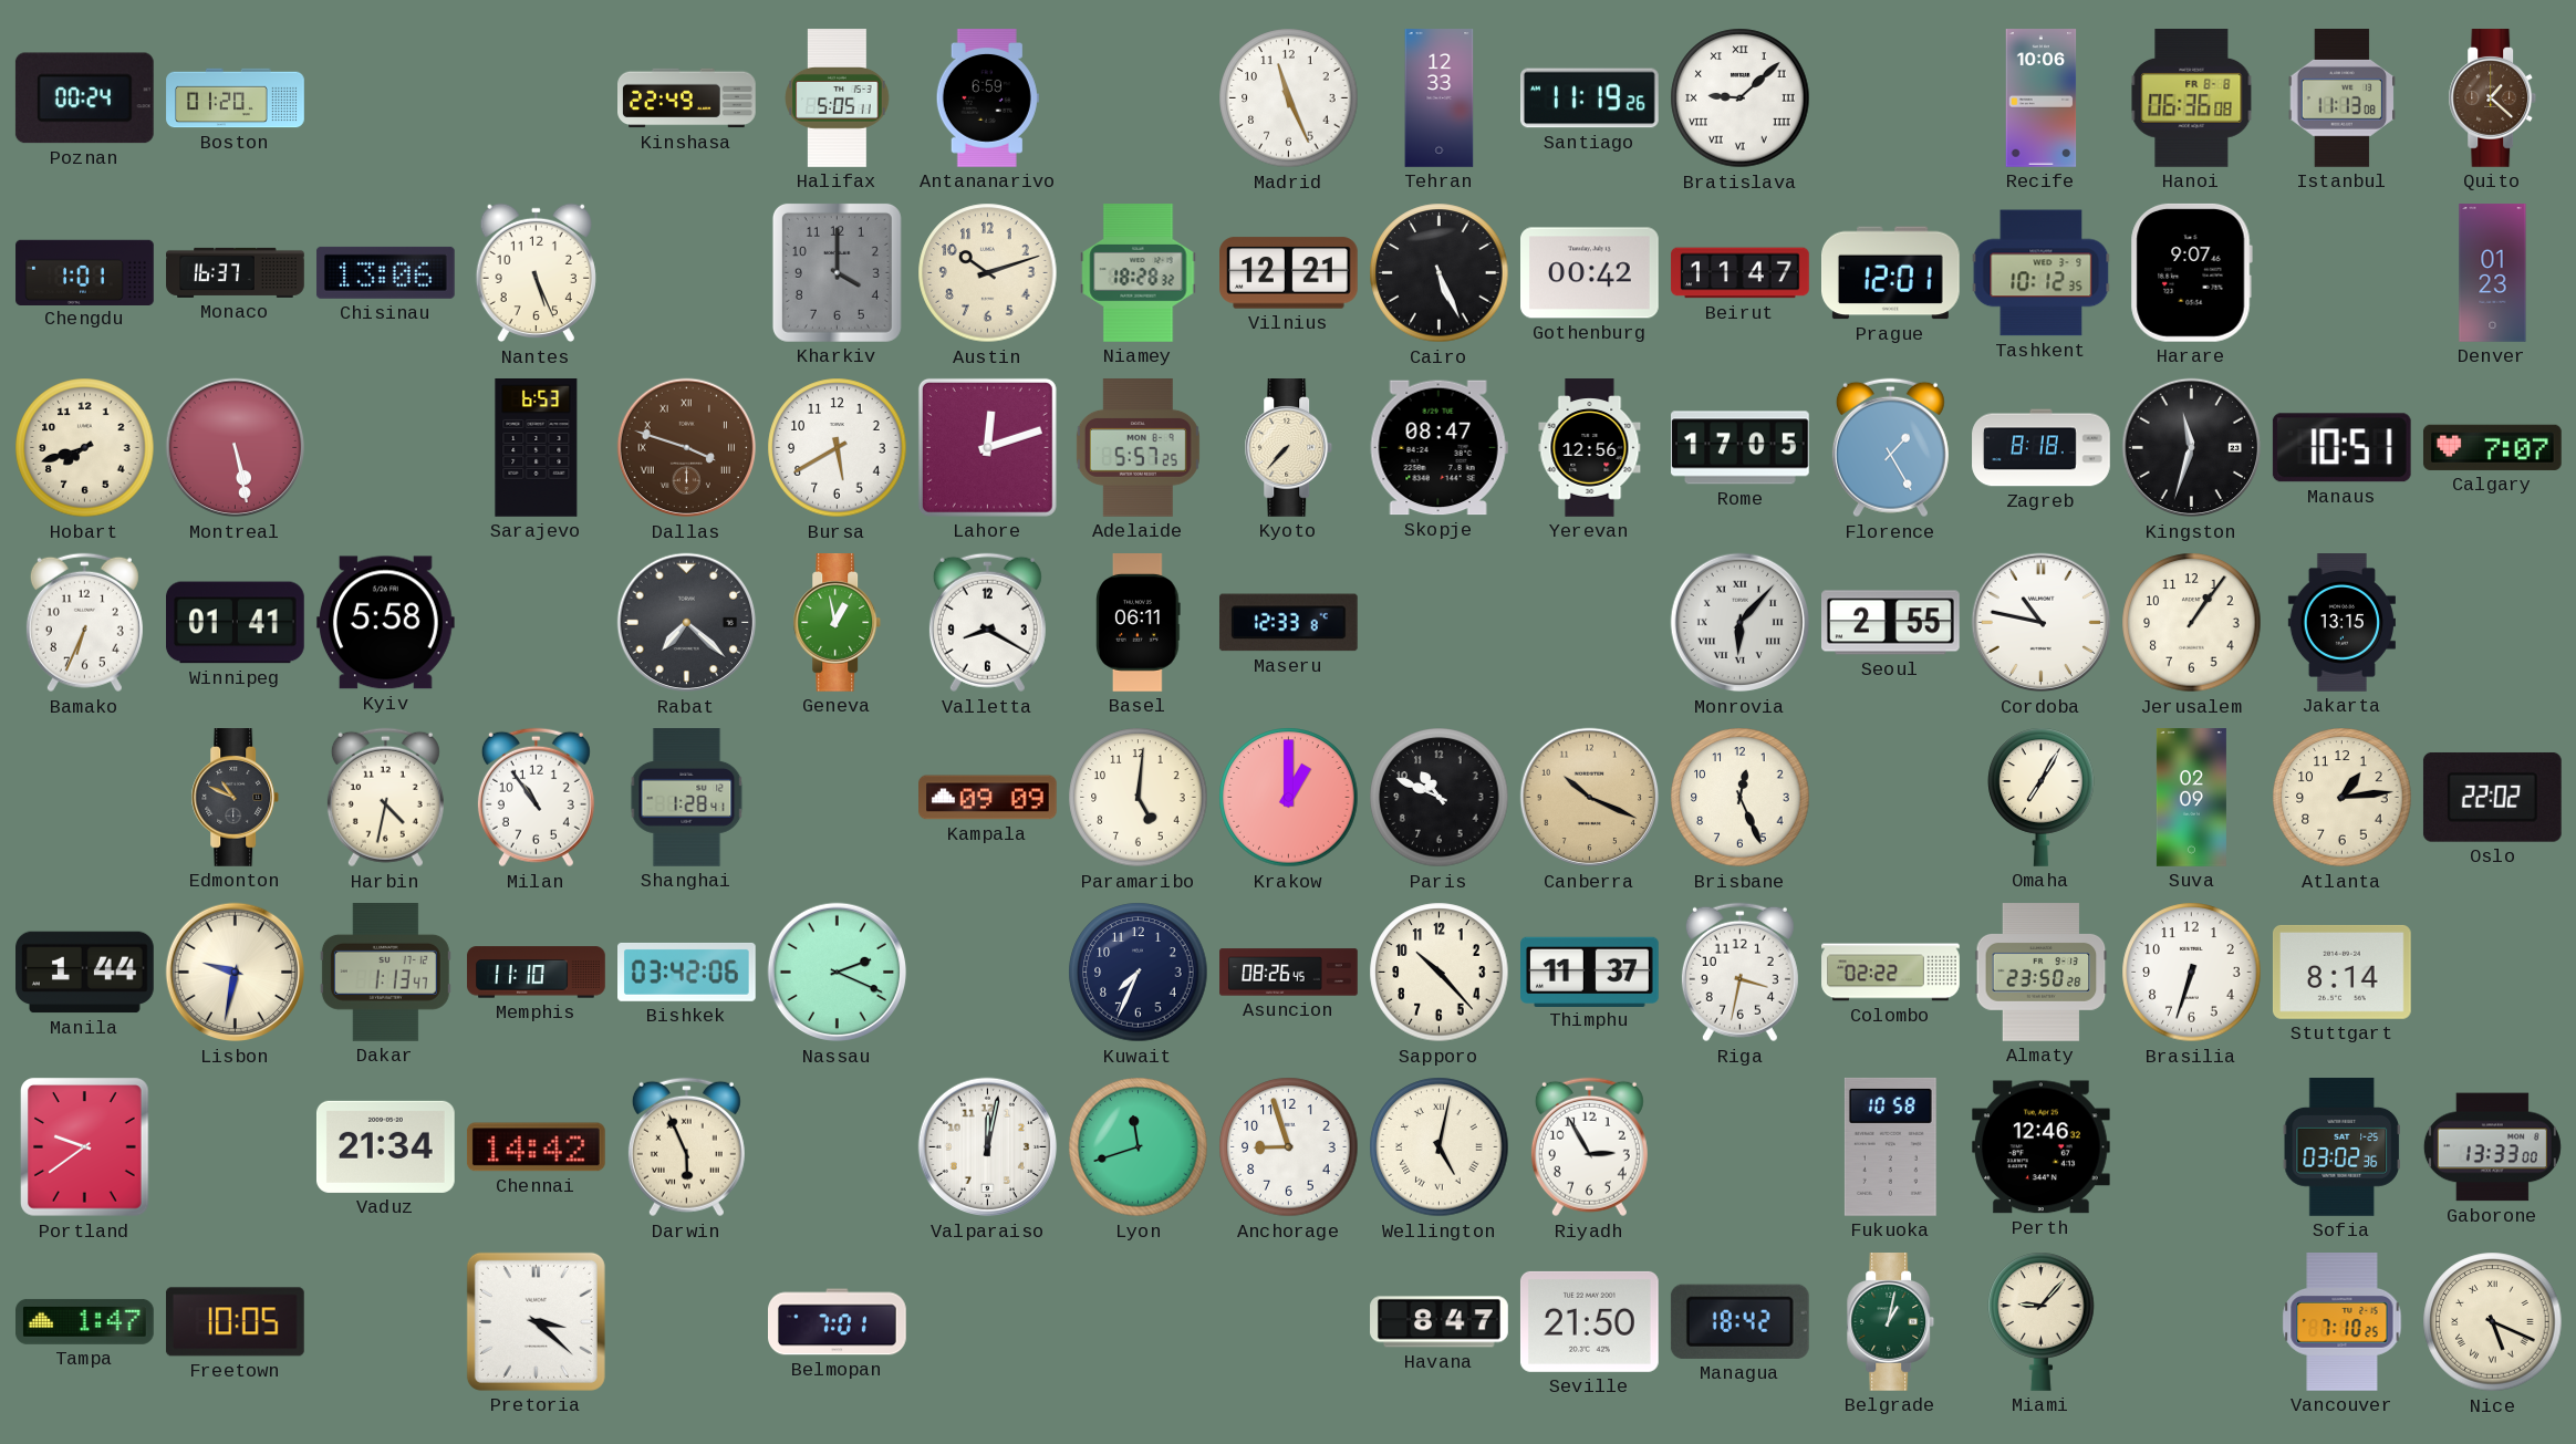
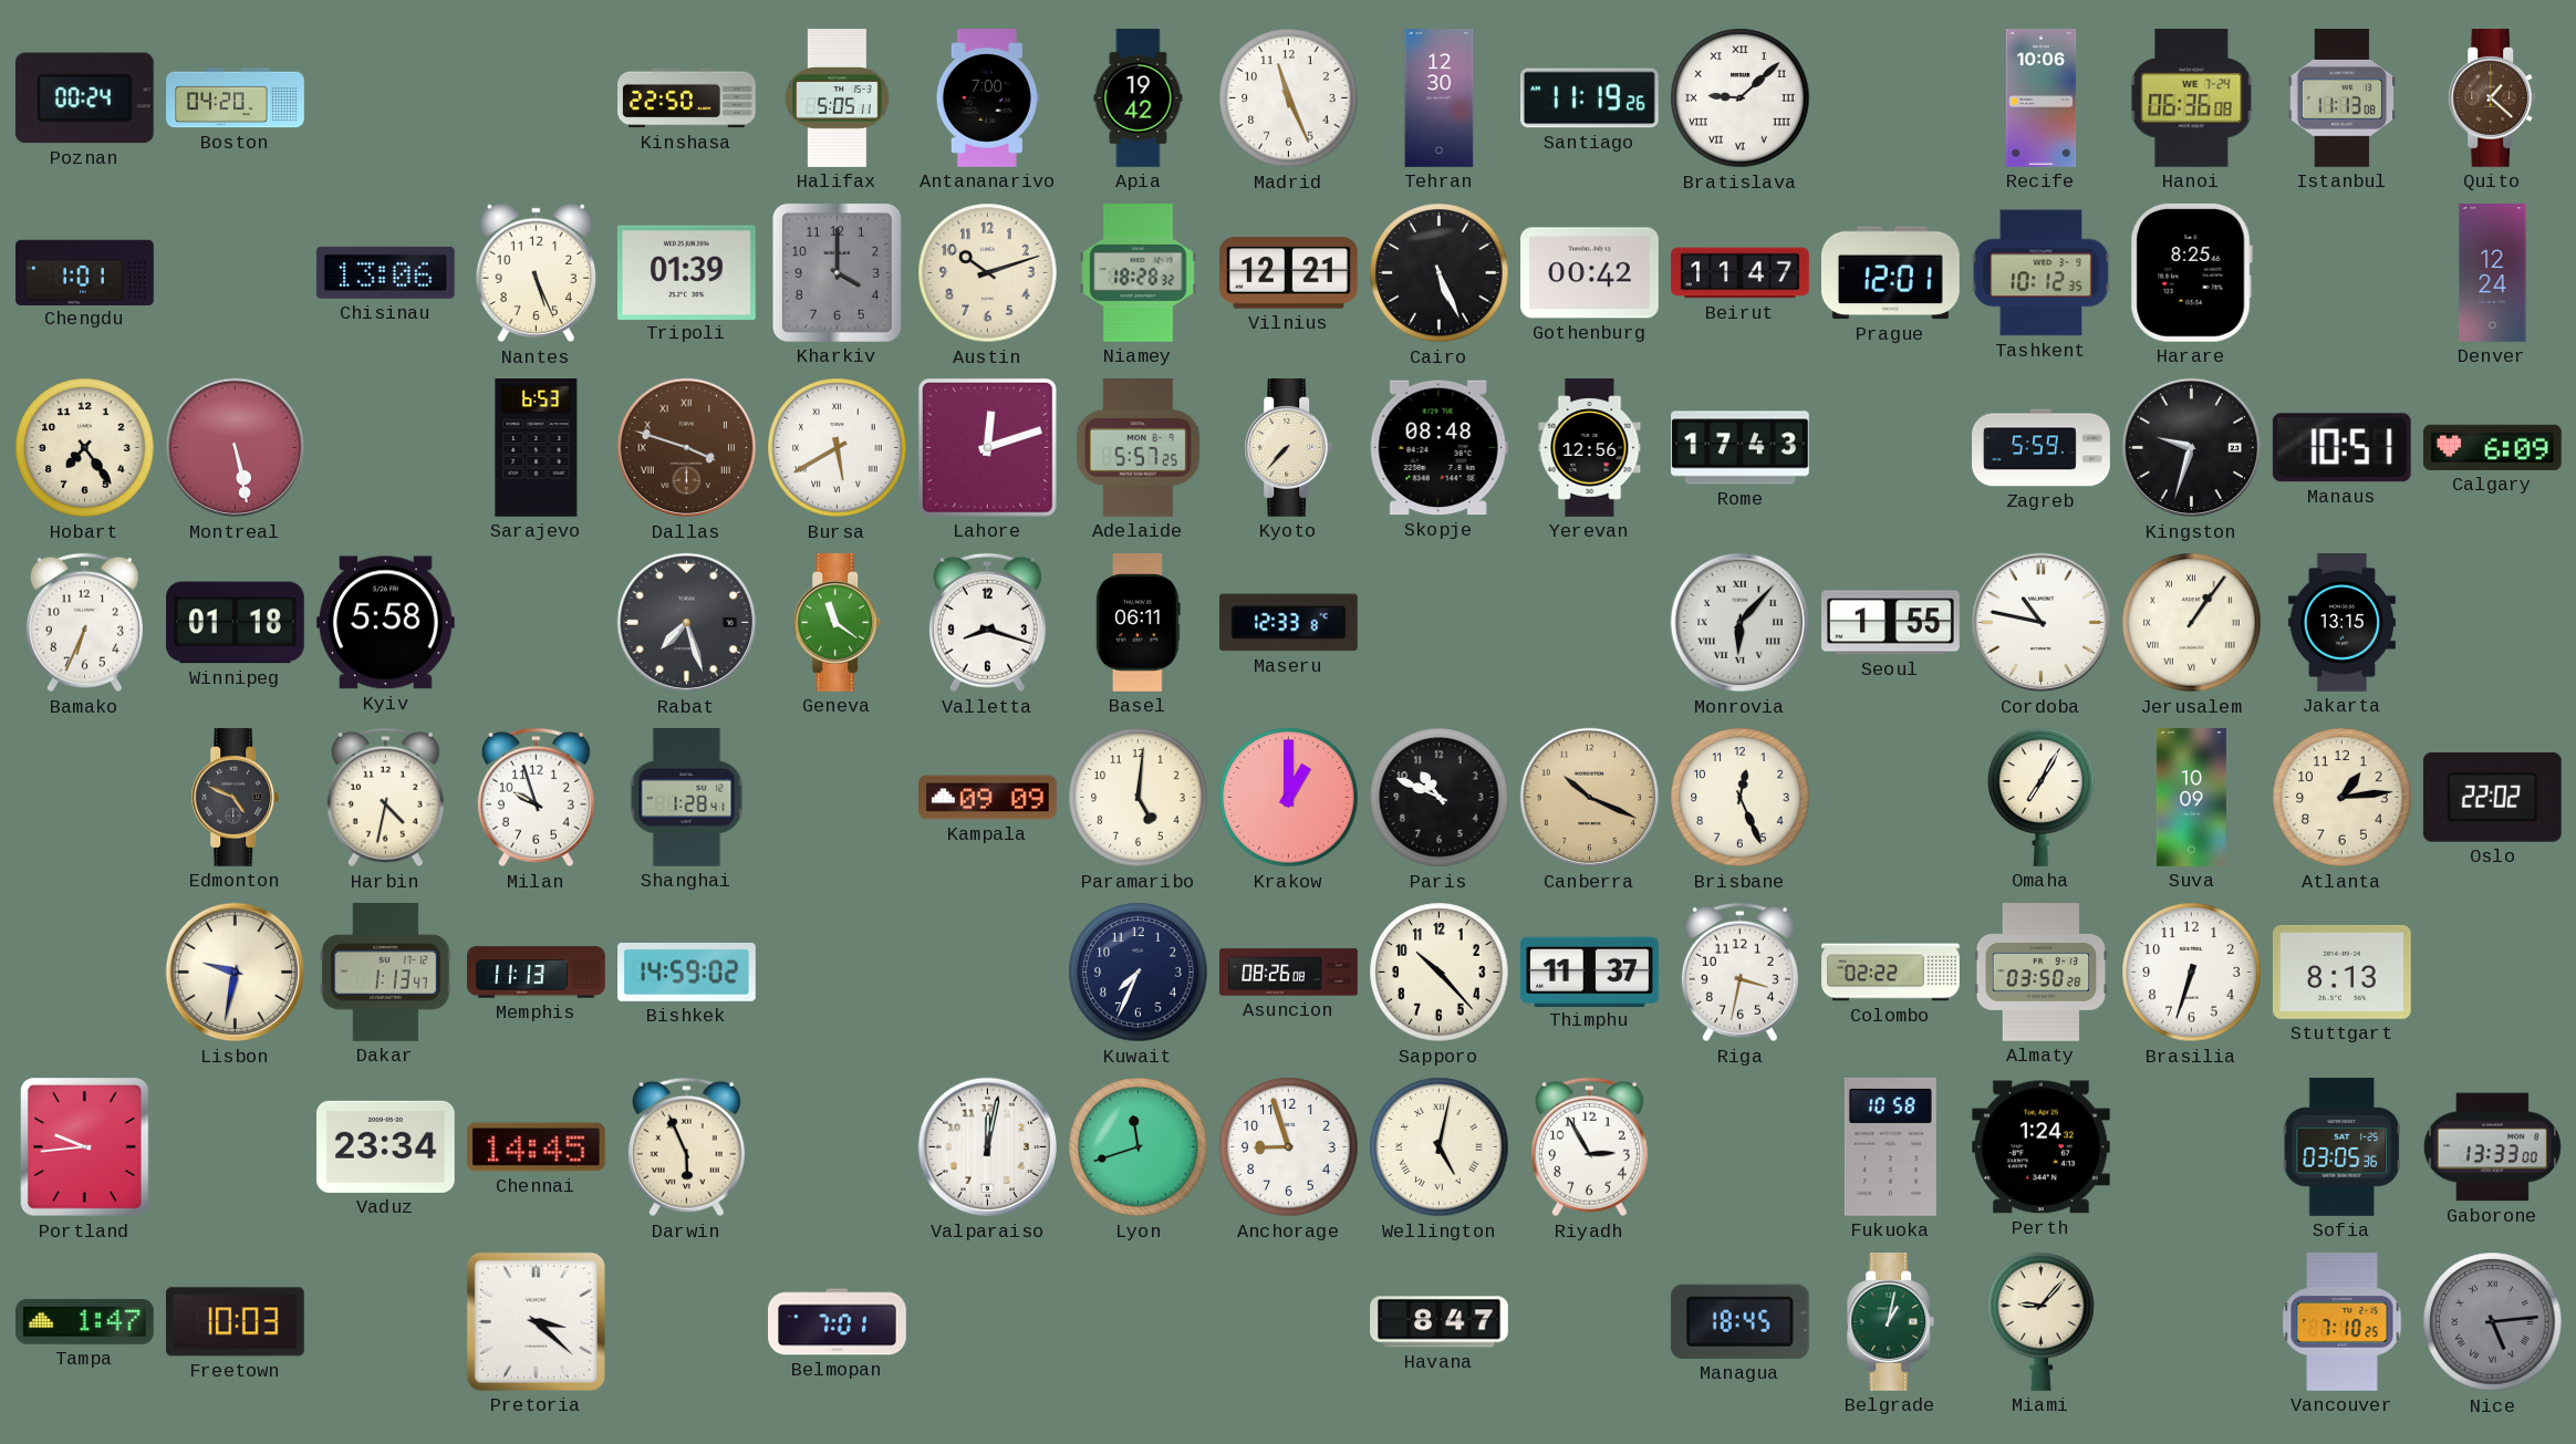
Boston: 01:20 -> 04:20
Kinshasa: 22:49 -> 22:50
Antananarivo: 6:59 -> 7:00
Apia: none -> 19:42
Tehran: 12:33 -> 12:30
Hanoi date: FR 8-8 -> WE 7-24
Monaco: 16:37 -> none
Tripoli: none -> 01:39
Harare: 9:07 -> 8:25
Denver: 01:23 -> 12:24
Hobart: 7:42 -> 7:24
Bursa numerals: Arabic -> Roman
Skopje: 08:47 -> 08:48
Rome: 17:05 -> 17:43
Florence: 1:25 -> none
Zagreb: 8:18 -> 5:59
Kingston: 11:33 -> 9:33
Calgary: 7:07 -> 6:09
Winnipeg: 01:41 -> 01:18
Rabat: 7:22 -> 7:27
Geneva: 12:58 -> 11:21
Valletta: 8:20 -> 8:18
Seoul: 2:55 -> 1:55
Jerusalem numerals: Arabic -> Roman
Edmonton: 10:49 -> 4:49
Milan: 10:54 -> 9:57
Suva: 02:09 -> 10:09
Manila: 1:44 -> none
Memphis: 11:10 -> 11:13
Bishkek: 03:42 -> 14:59
Nassau: 2:19 -> none
Asuncion: 08:26:45 -> 08:26:08
Almaty: 23:50 -> 03:50
Stuttgart: 8:14 -> 8:13
Portland: 9:39 -> 9:44
Vaduz: 21:34 -> 23:34
Chennai: 14:42 -> 14:45
Perth: 12:46 -> 1:24
Sofia: 03:02 -> 03:05
Freetown: 10:05 -> 10:03
Seville: 21:50 -> none
Managua: 18:42 -> 18:45
Nice: 5:19 -> 5:14
Nice dial: cream -> grey
